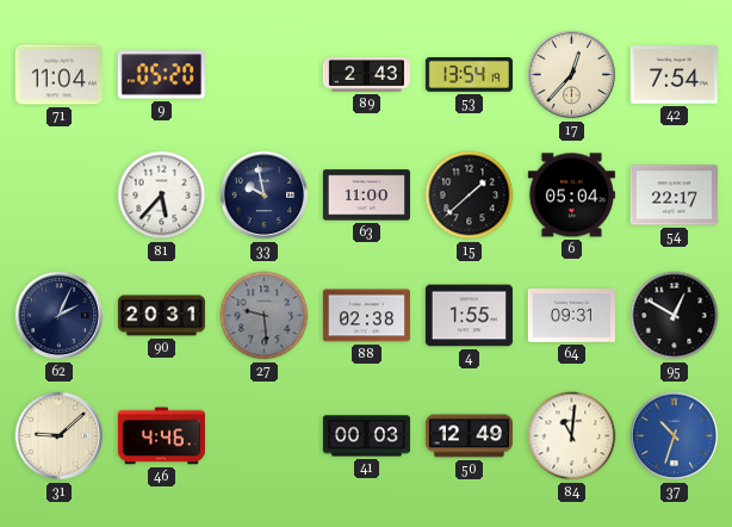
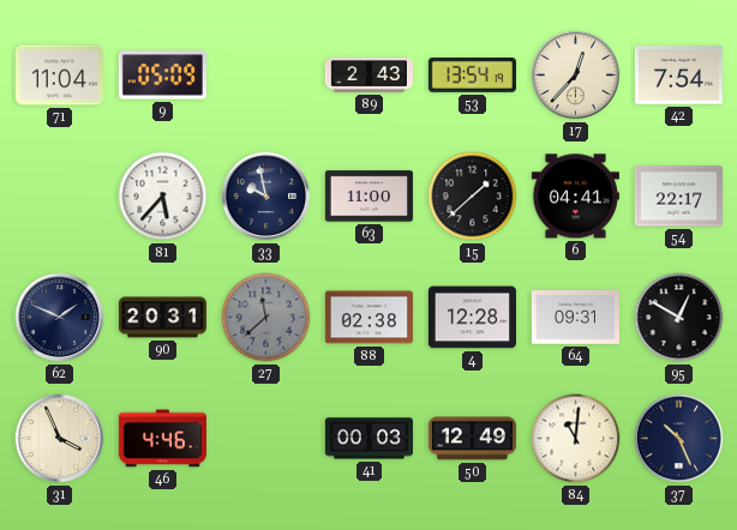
9: 05:20 -> 05:09
6: 05:04 -> 04:41
62: 2:04 -> 1:49
27: 9:29 -> 11:38
4: 1:55 -> 12:28
31: 9:08 -> 3:56
37: 10:33 -> 10:26
37 dial: blue -> navy
